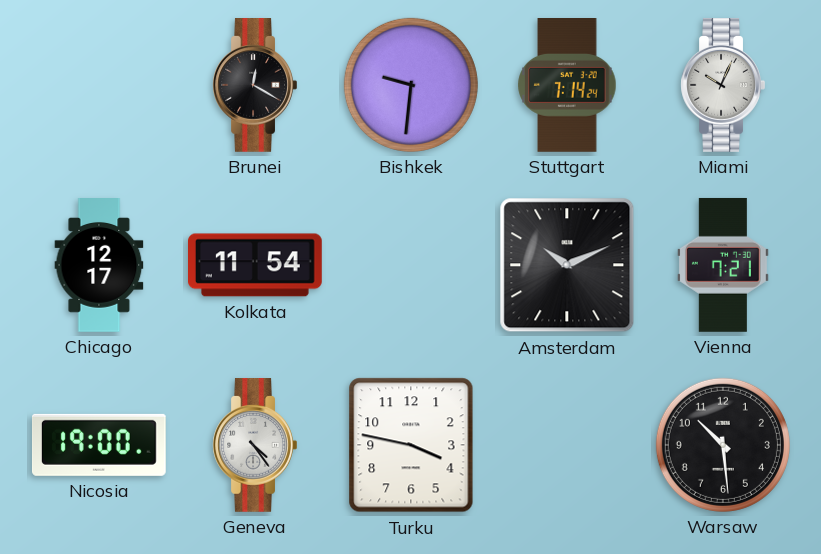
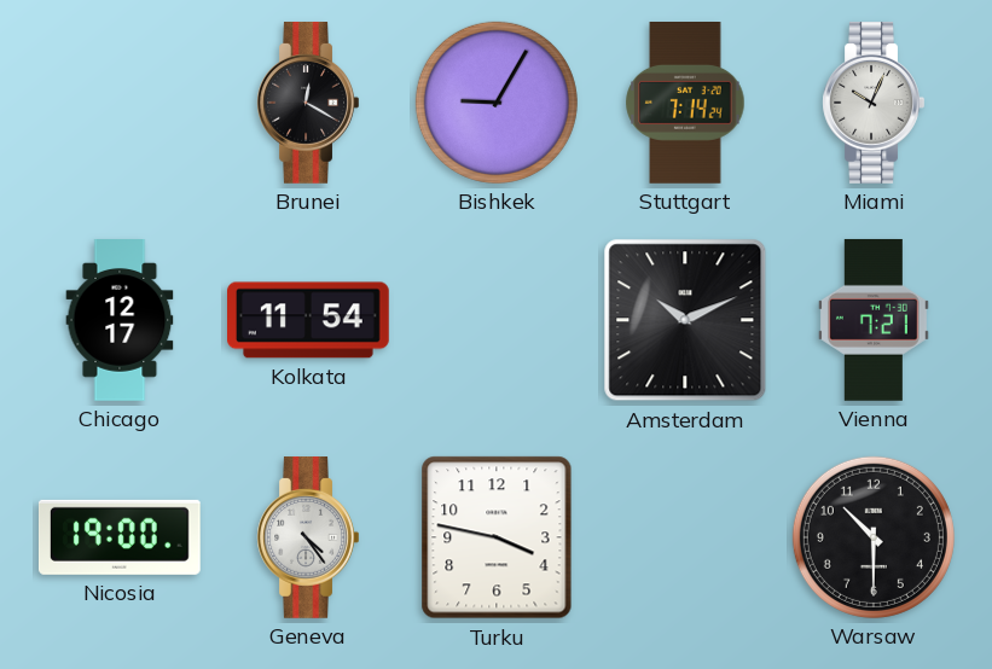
Bishkek: 9:31 -> 9:05
Warsaw: 10:29 -> 10:30
